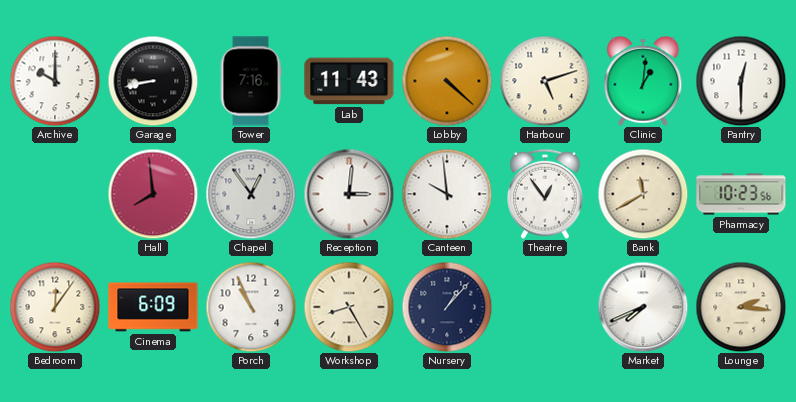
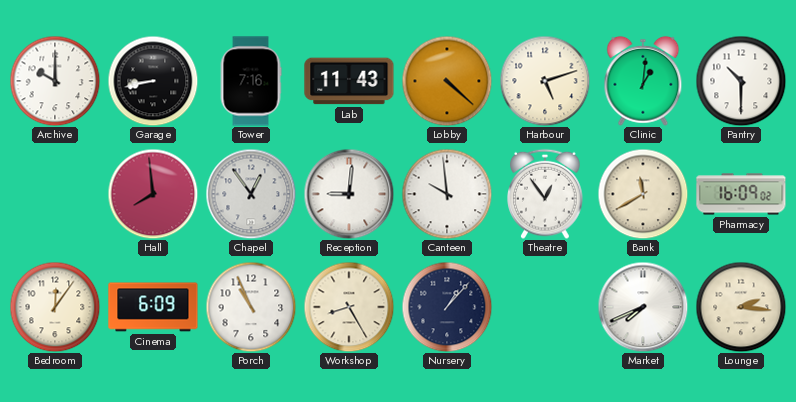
Pantry: 12:30 -> 10:30
Reception: 3:01 -> 9:01
Pharmacy: 10:23 -> 16:09
